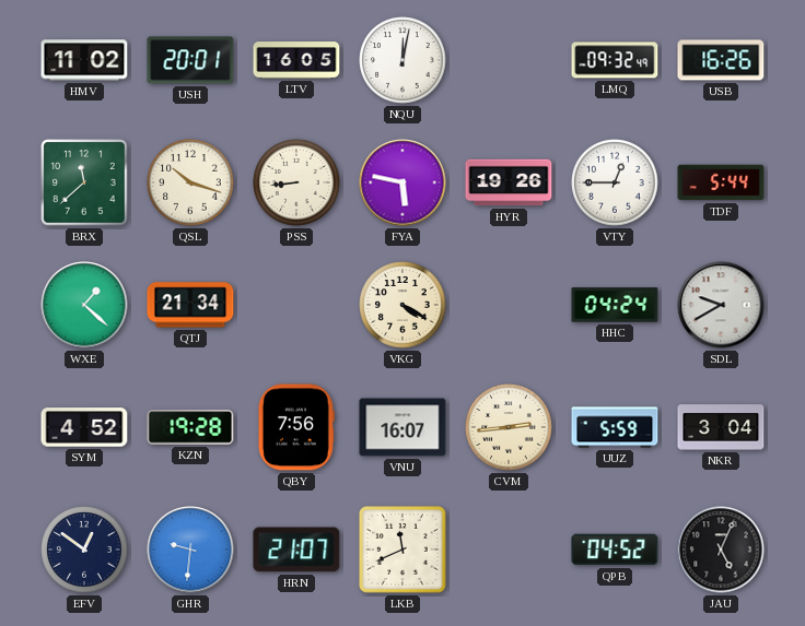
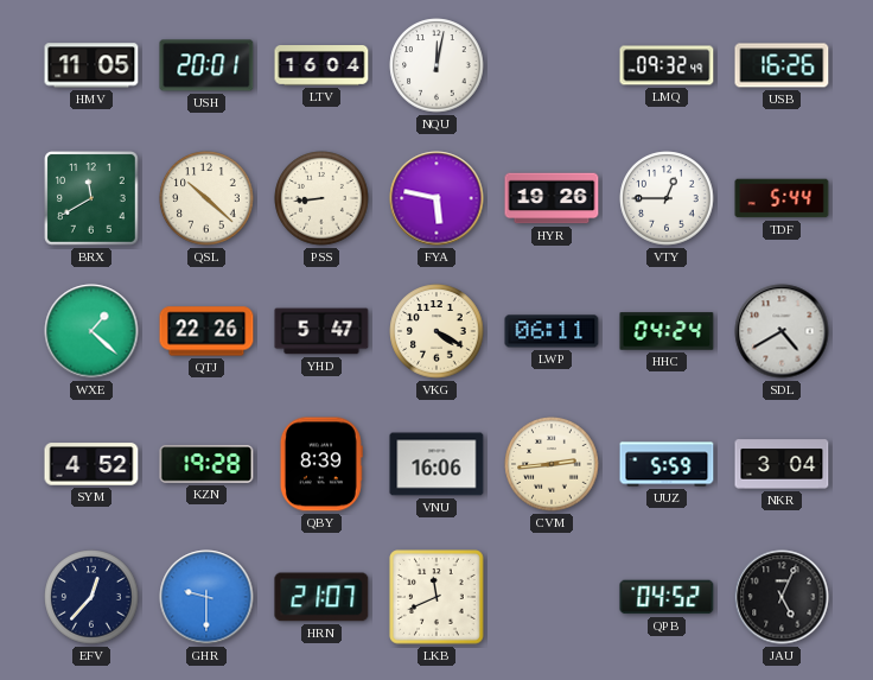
HMV: 11:02 -> 11:05
LTV: 16:05 -> 16:04
BRX: 11:38 -> 11:40
QSL: 10:18 -> 10:22
QTJ: 21:34 -> 22:26
YHD: none -> 5:47
LWP: none -> 06:11
SDL: 9:40 -> 4:40
QBY: 7:56 -> 8:39
VNU: 16:07 -> 16:06
EFV: 12:51 -> 12:37
GHR: 9:31 -> 9:30
